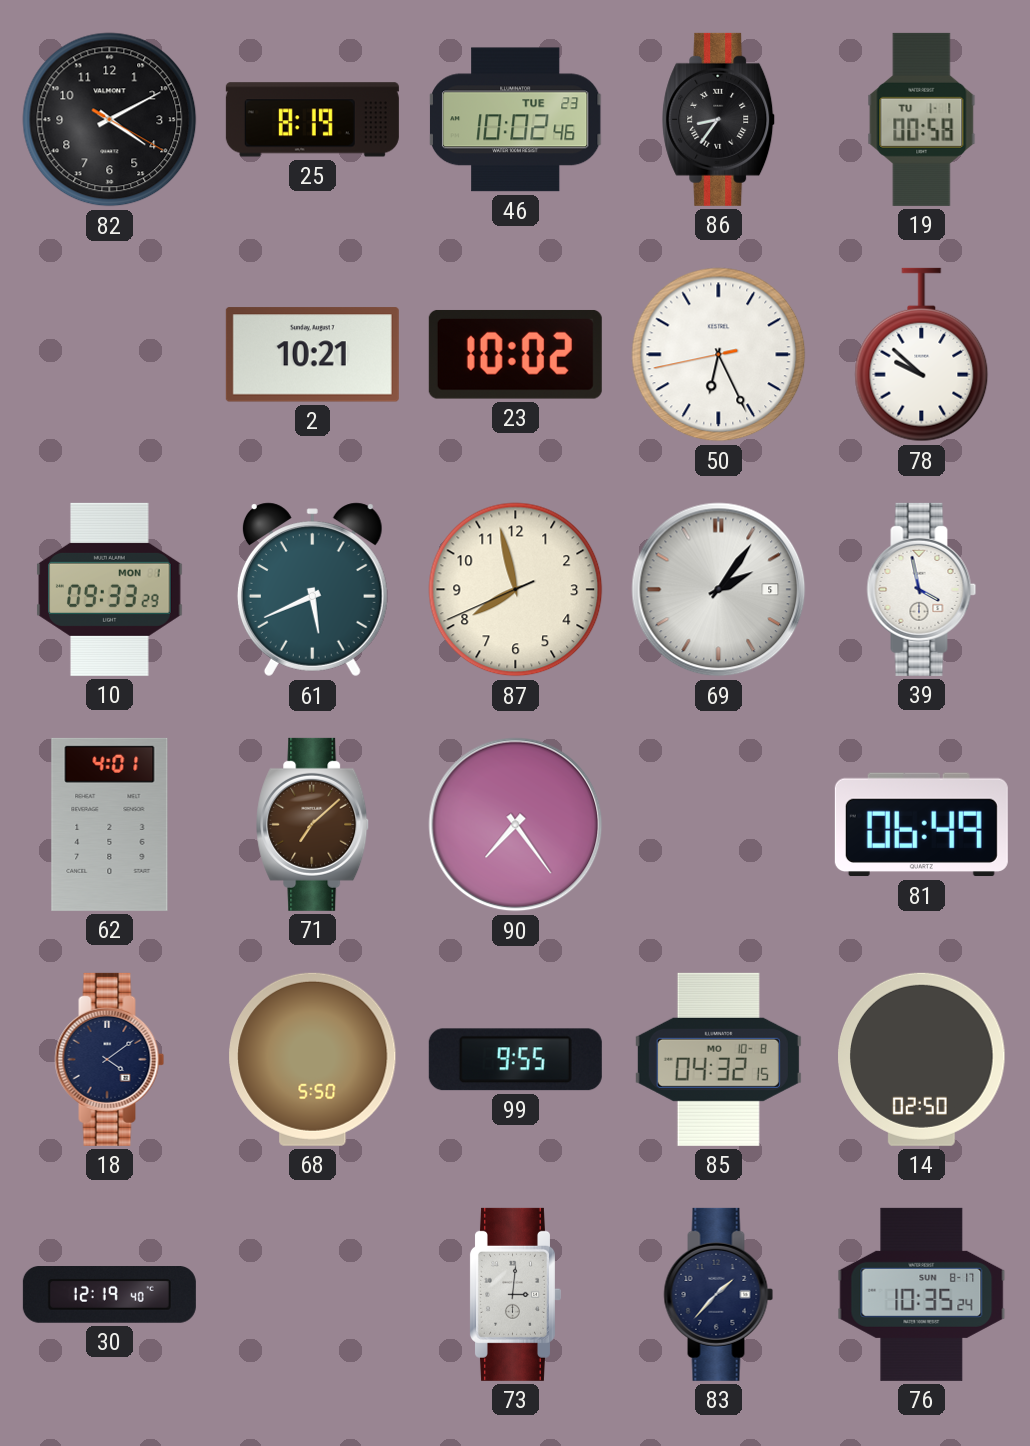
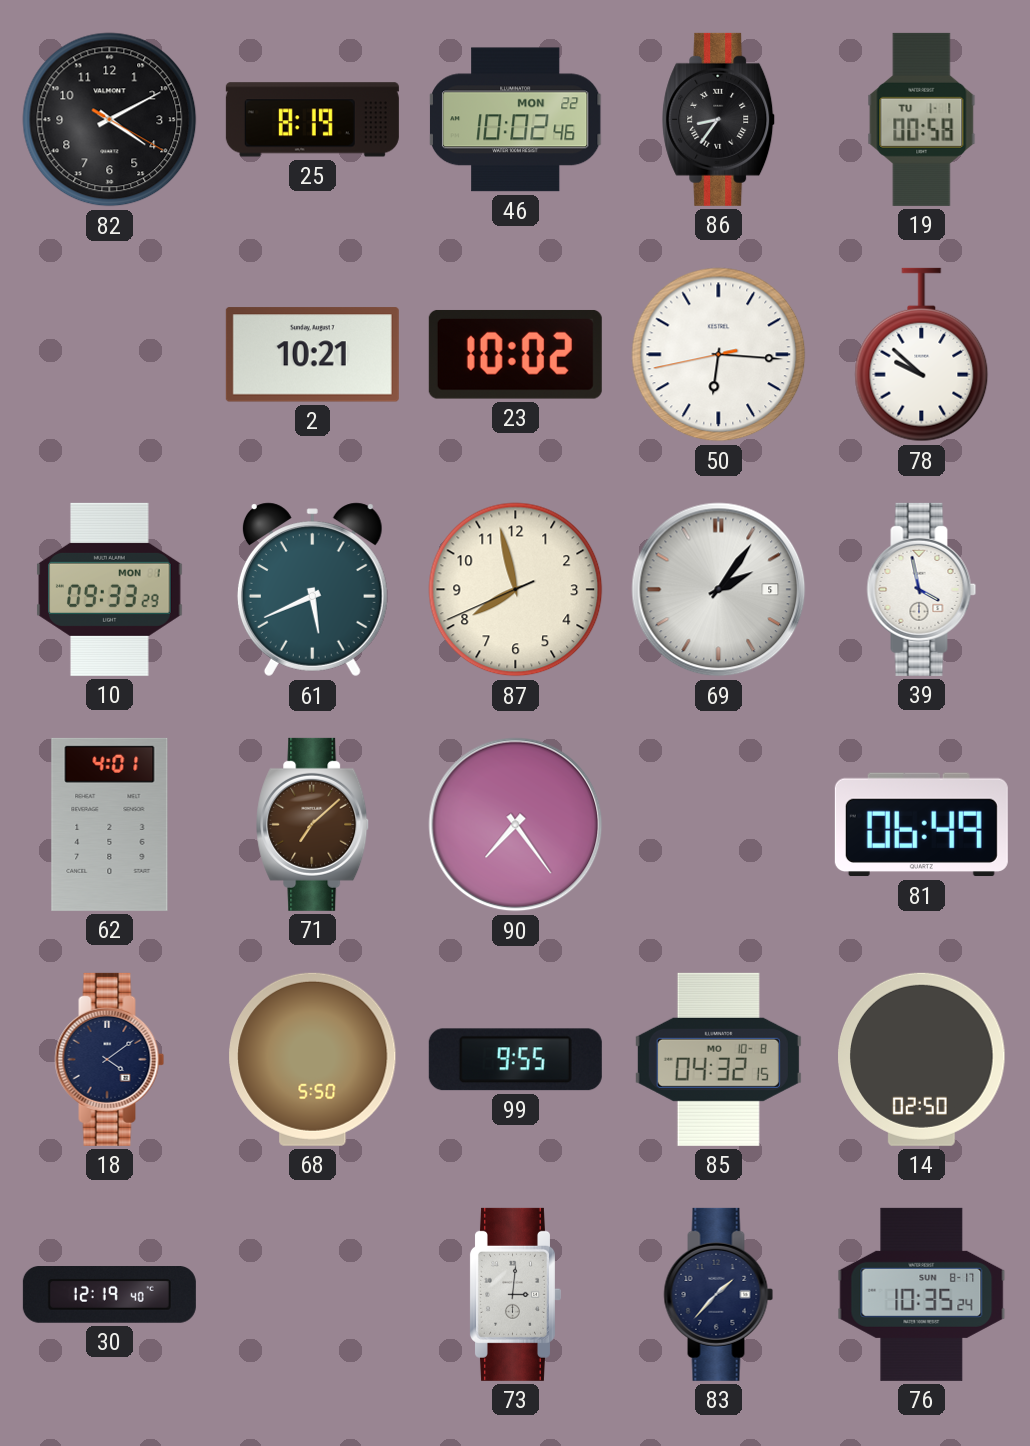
46 date: TUE 23 -> MON 22
50: 6:25 -> 6:15
